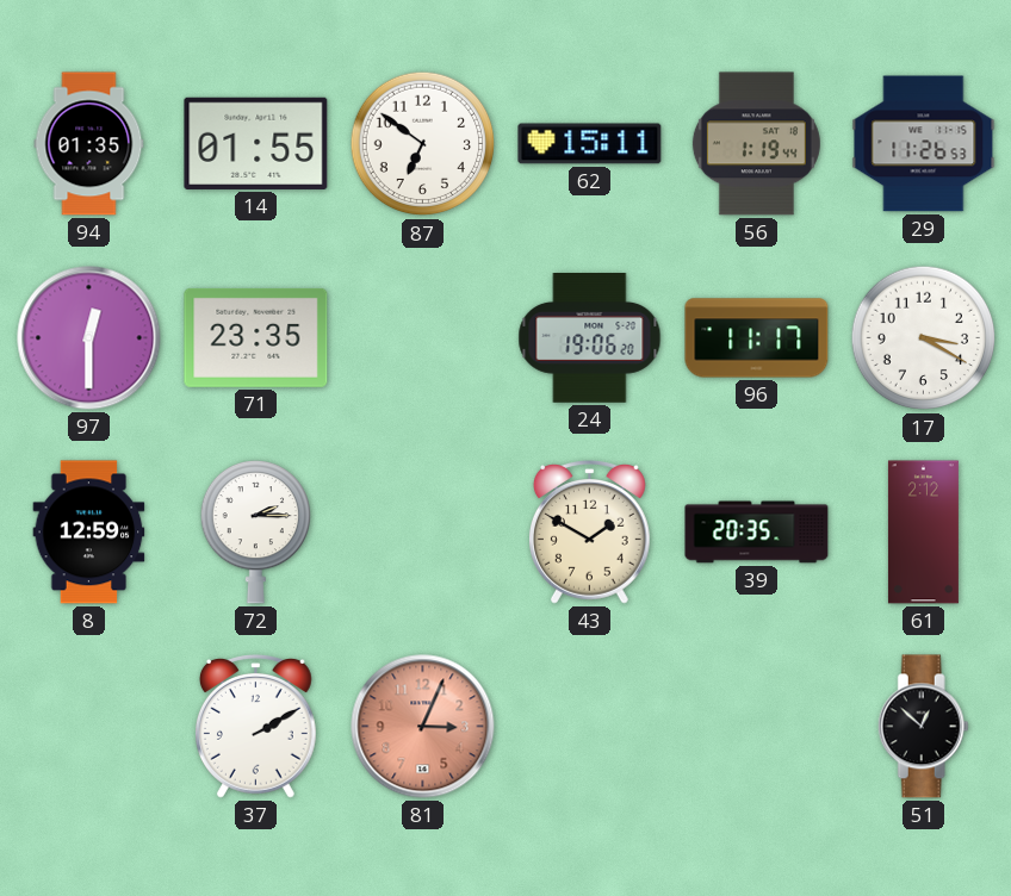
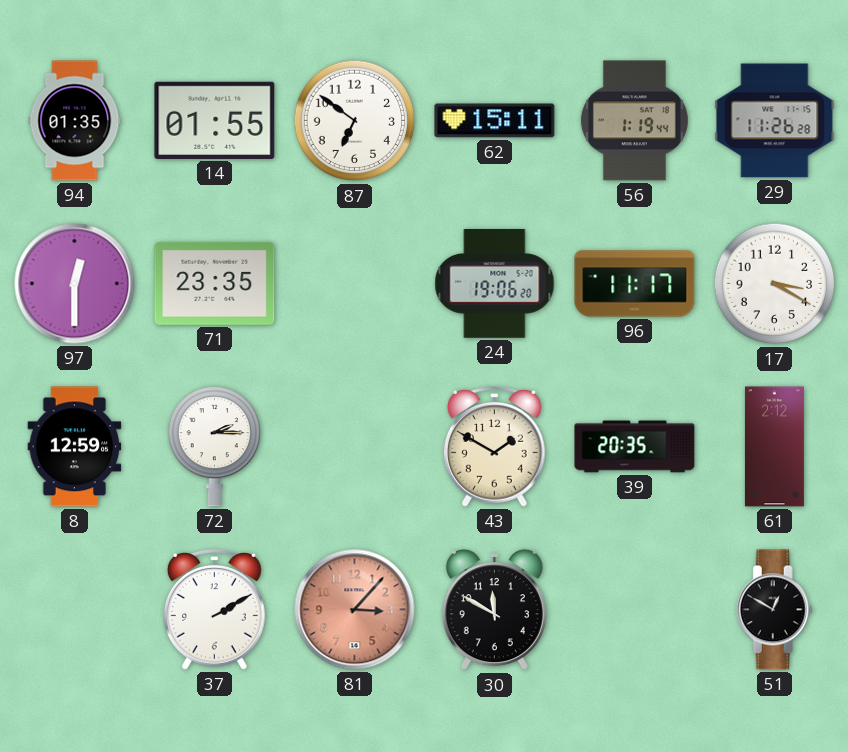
29: 11:26:53 -> 11:26:28
81: 3:04 -> 3:07
30: none -> 11:50
51: 12:52 -> 12:50
